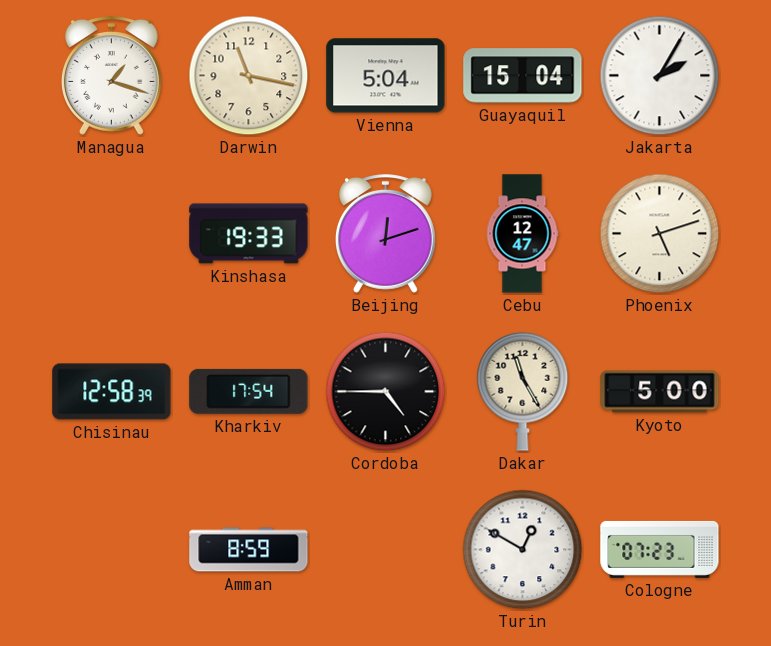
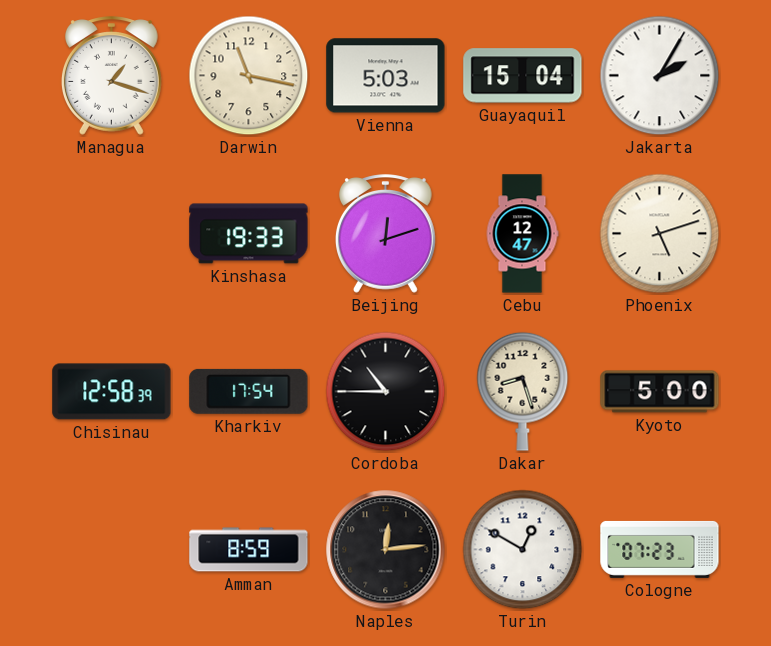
Vienna: 5:04 -> 5:03
Cordoba: 4:45 -> 10:45
Dakar: 11:25 -> 8:27
Naples: none -> 12:14
